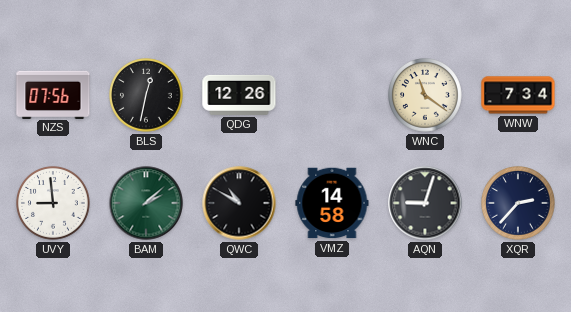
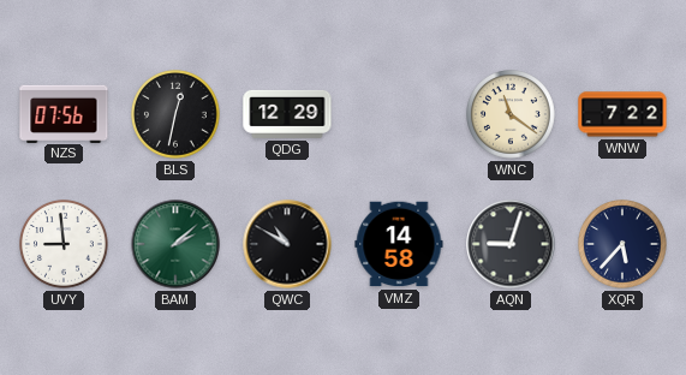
QDG: 12:26 -> 12:29
WNW: 7:34 -> 7:22
XQR: 2:37 -> 5:37
